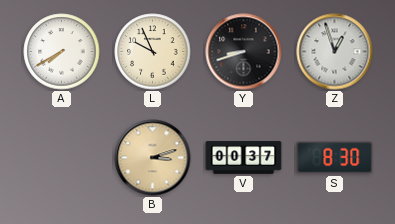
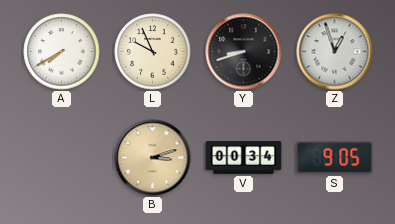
V: 00:37 -> 00:34
S: 8:30 -> 9:05
